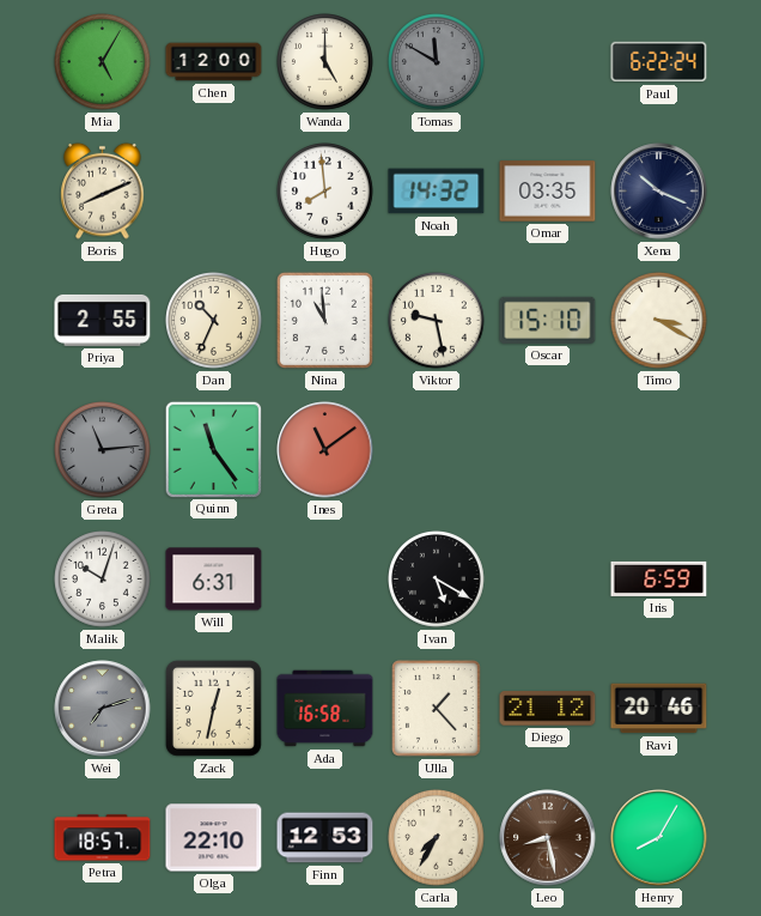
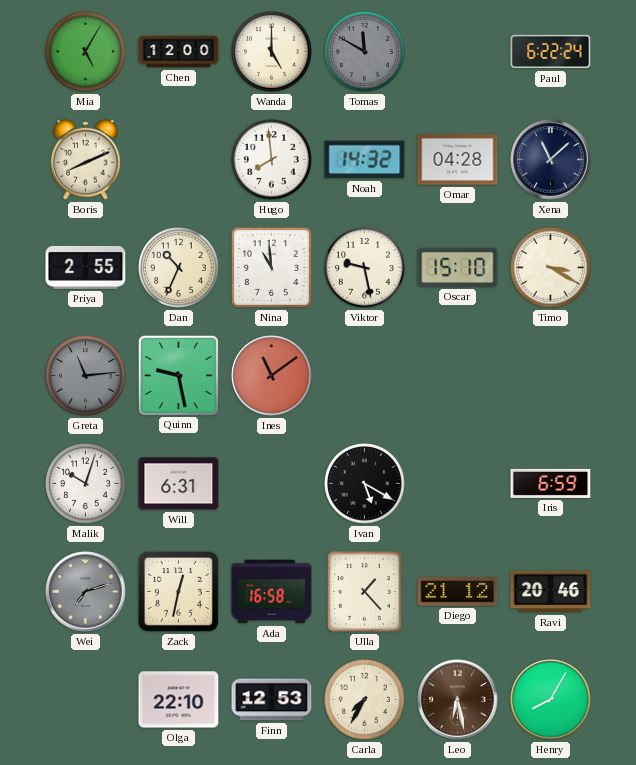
Omar: 03:35 -> 04:28
Xena: 10:19 -> 11:08
Quinn: 11:24 -> 9:28
Petra: 18:57 -> none
Leo: 8:28 -> 6:28
